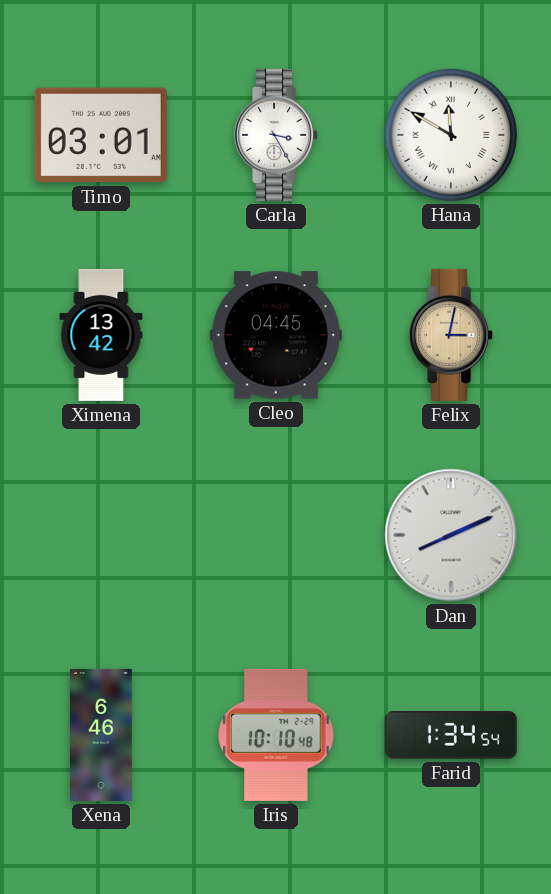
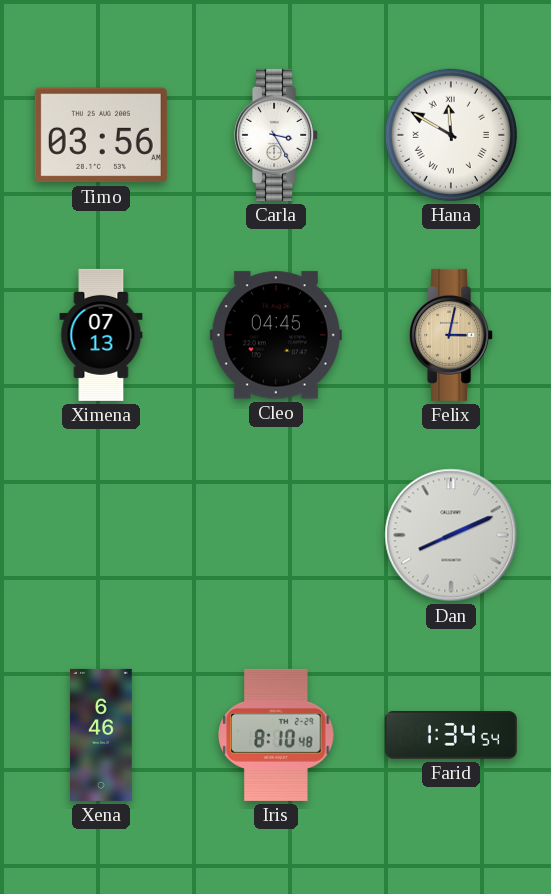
Timo: 03:01 -> 03:56
Ximena: 13:42 -> 07:13
Iris: 10:10 -> 8:10
